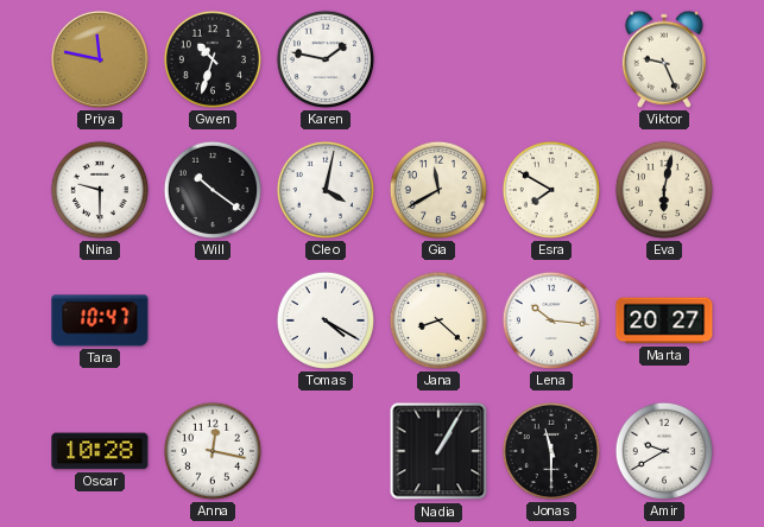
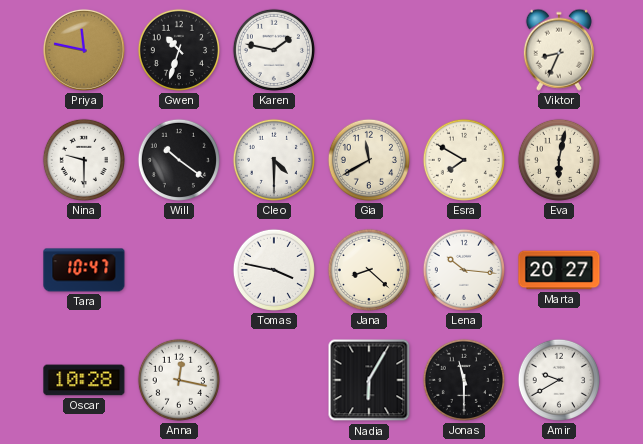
Viktor: 9:26 -> 8:34
Cleo: 4:02 -> 4:30
Tomas: 4:20 -> 3:47
Nadia: 1:05 -> 6:05
